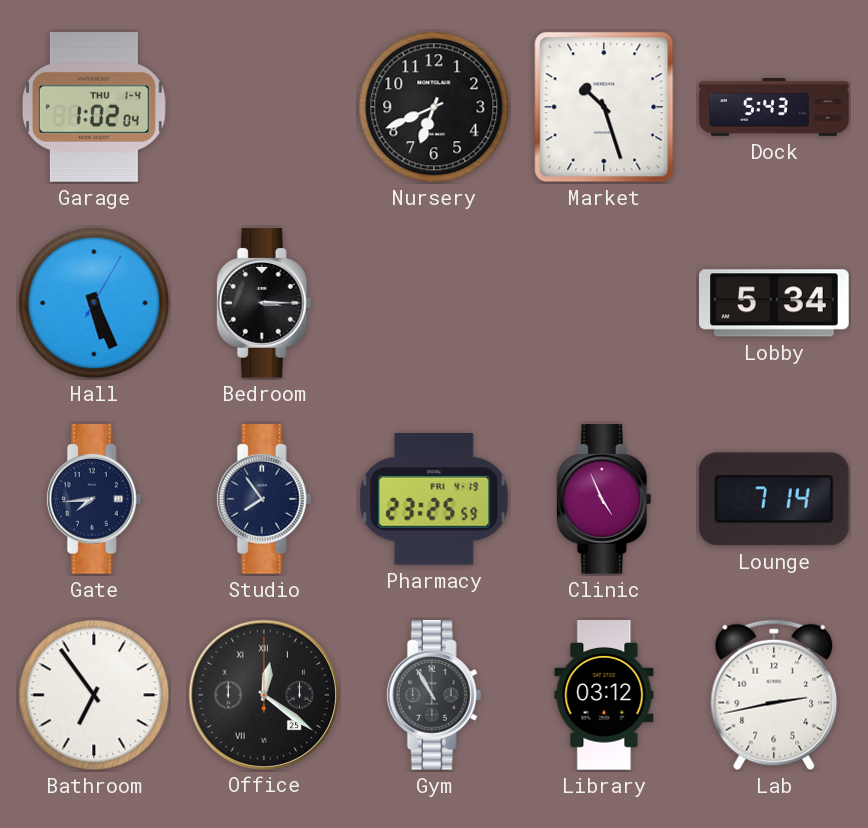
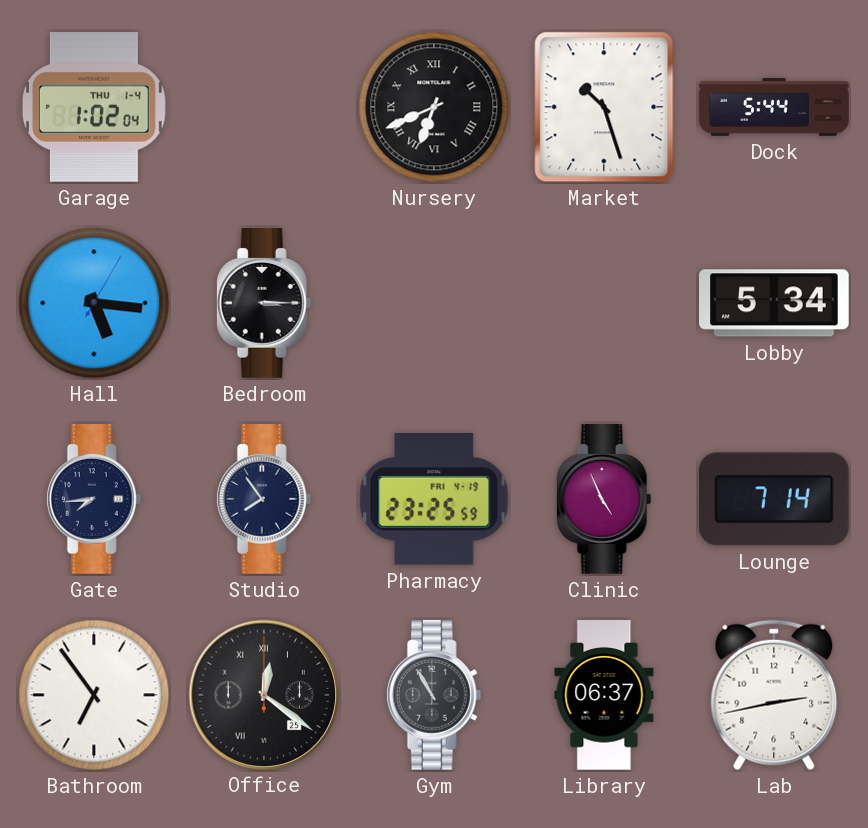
Nursery numerals: Arabic -> Roman
Dock: 5:43 -> 5:44
Hall: 5:26 -> 5:16
Library: 03:12 -> 06:37
